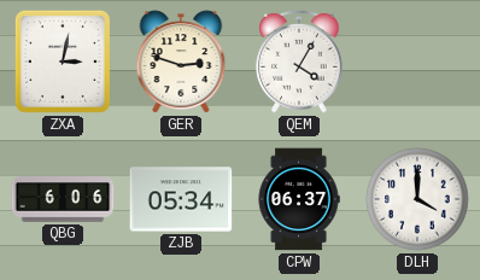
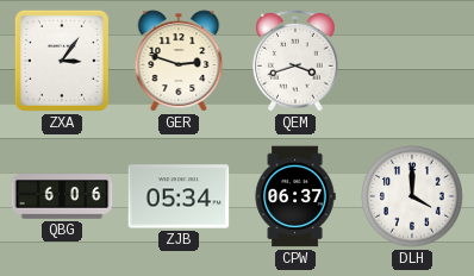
ZXA: 3:02 -> 3:06
QEM: 4:05 -> 3:42
